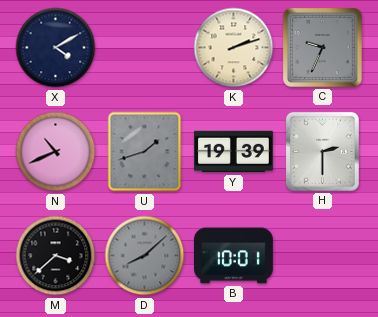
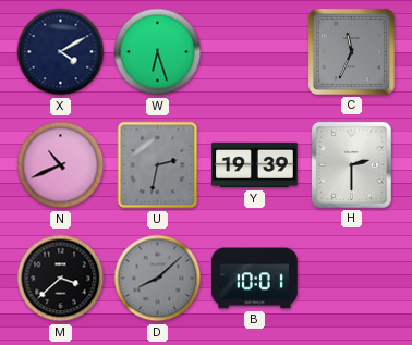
W: none -> 6:27
K: 2:12 -> none
C: 9:34 -> 11:34
U: 1:42 -> 2:32
